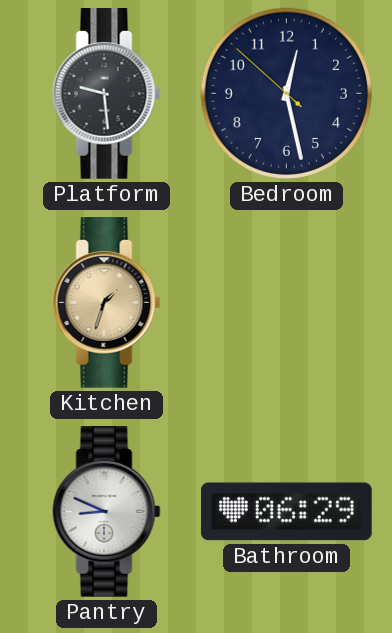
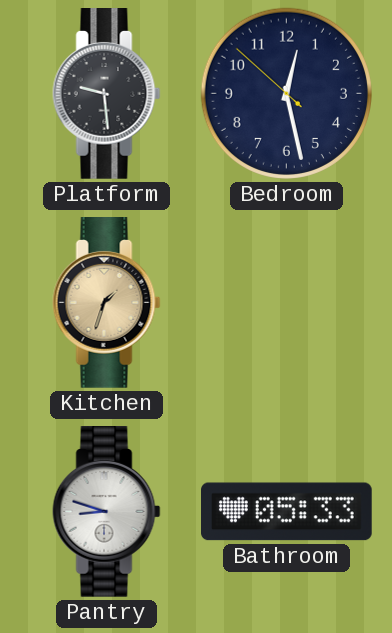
Pantry: 8:49 -> 8:48
Bathroom: 06:29 -> 05:33
